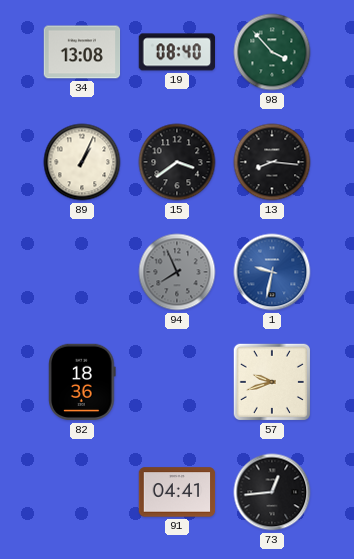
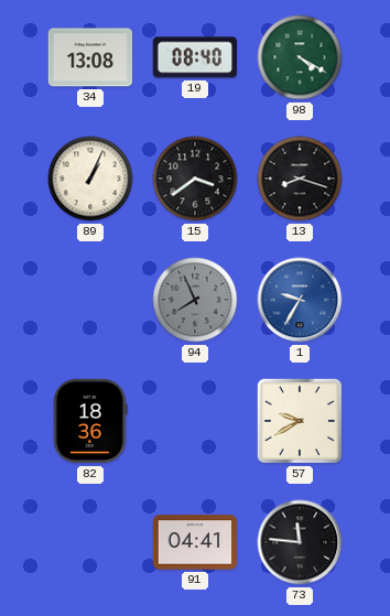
98: 3:53 -> 4:20
13: 8:16 -> 8:18
1: 9:32 -> 9:35
57: 9:42 -> 9:40
73: 12:44 -> 11:46
